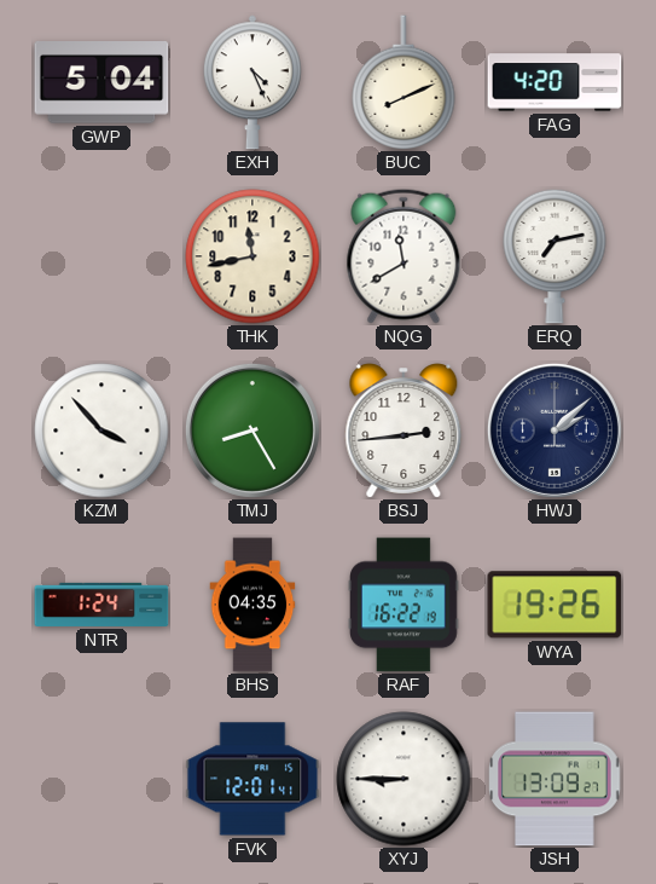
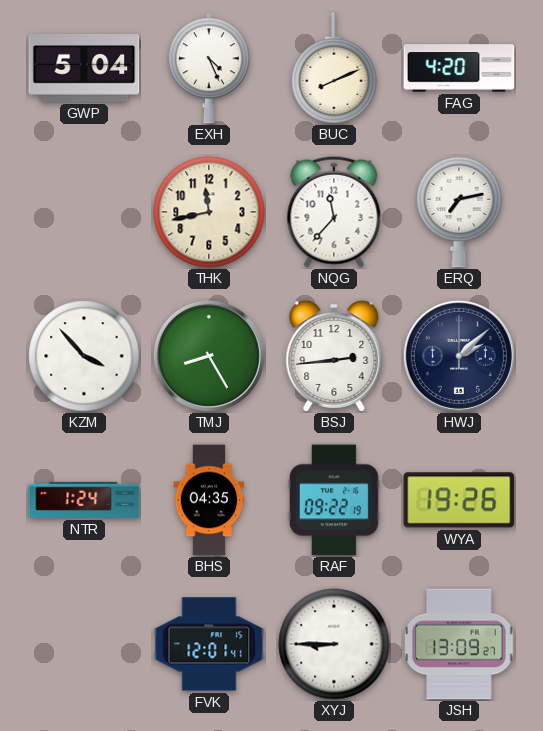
NQG: 11:40 -> 11:37
RAF: 16:22 -> 09:22
